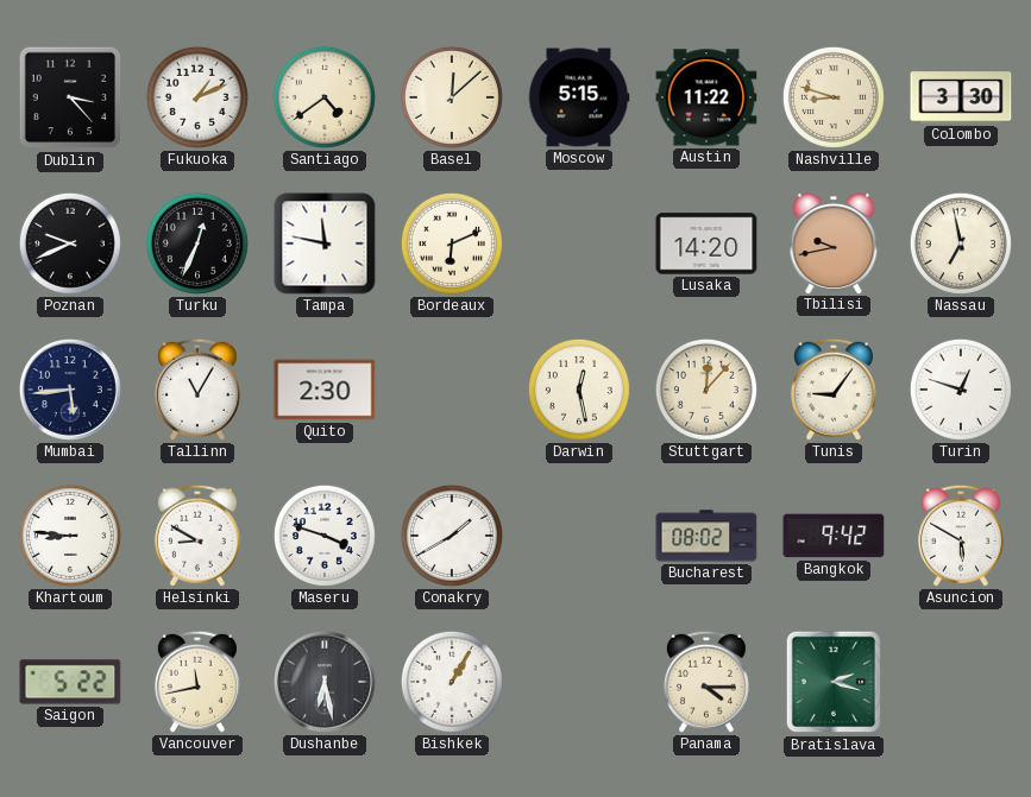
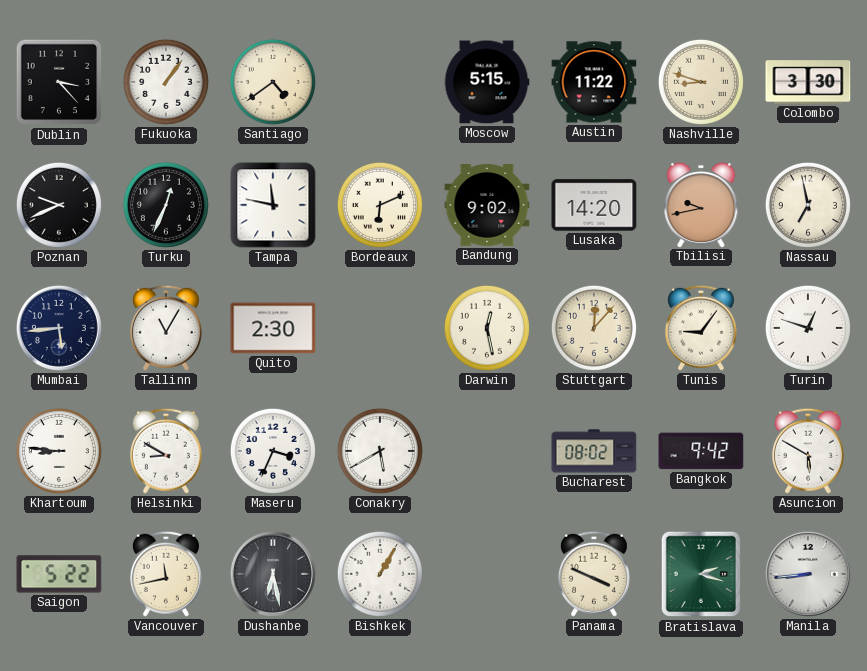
Fukuoka: 1:11 -> 1:06
Basel: 12:08 -> none
Bandung: none -> 9:02
Maseru: 3:48 -> 3:34
Conakry: 1:40 -> 5:40
Panama: 4:15 -> 3:49
Manila: none -> 8:44
